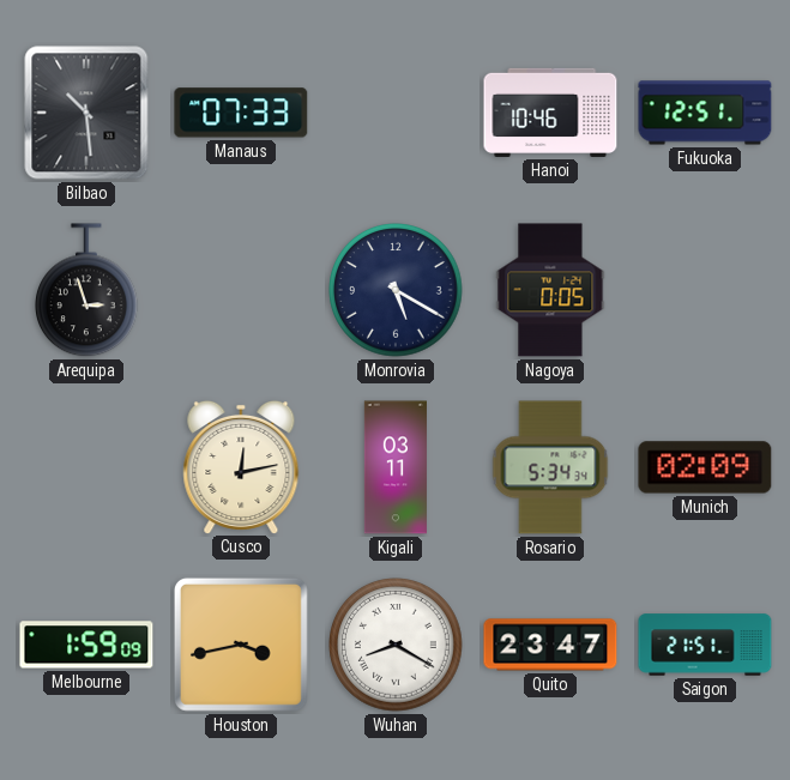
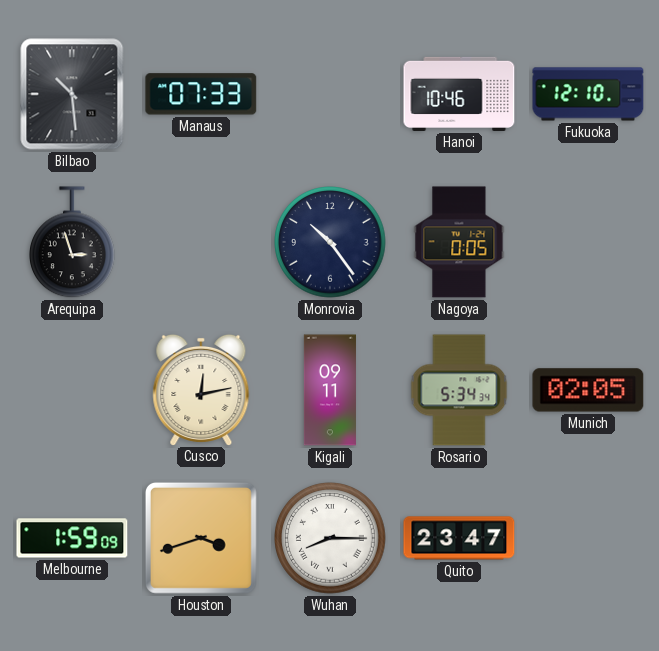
Fukuoka: 12:51 -> 12:10
Monrovia: 5:20 -> 10:24
Kigali: 03:11 -> 09:11
Munich: 02:09 -> 02:05
Houston: 3:43 -> 3:42
Wuhan: 8:20 -> 8:15
Saigon: 21:51 -> none
